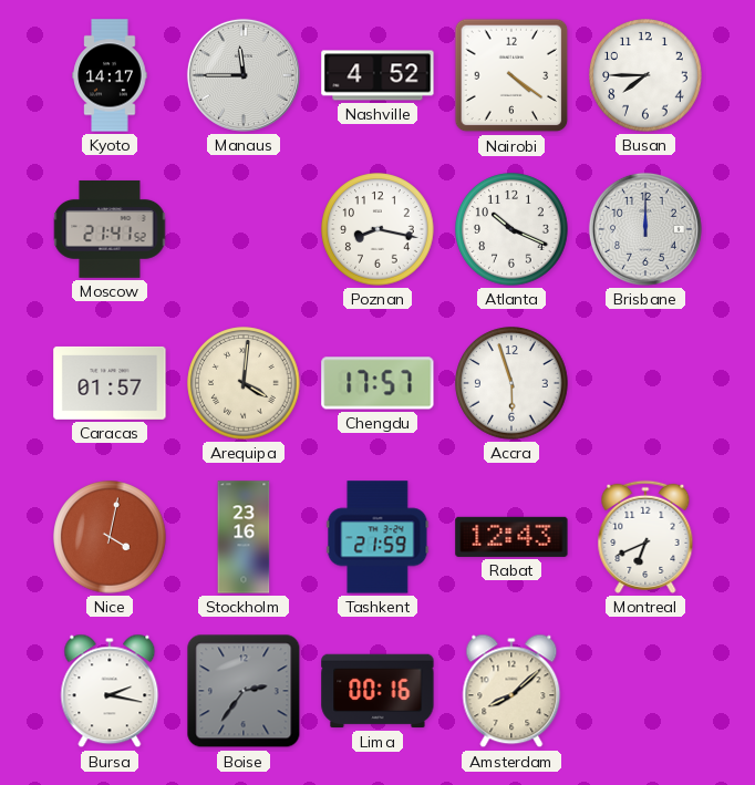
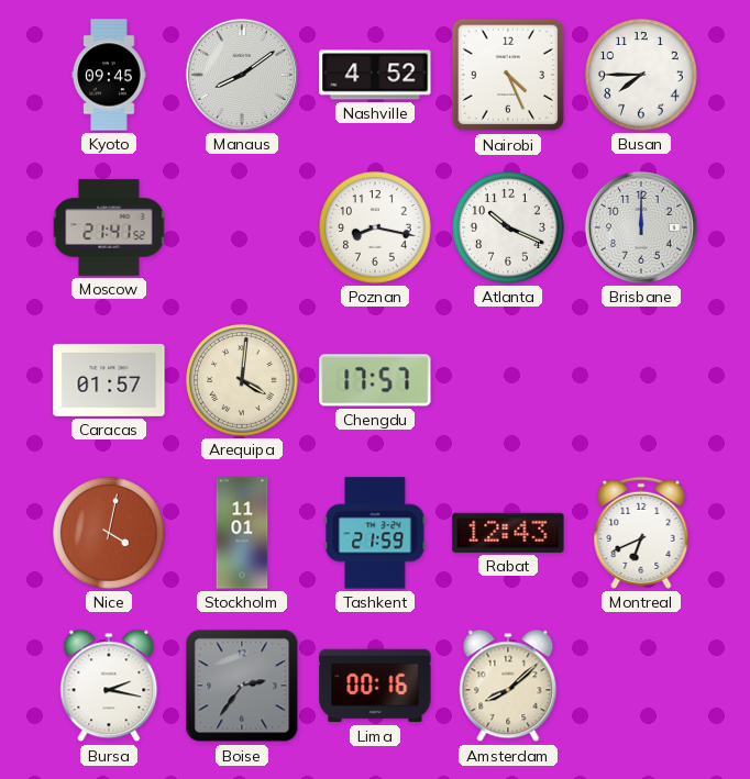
Kyoto: 14:17 -> 09:45
Manaus: 11:45 -> 8:09
Nairobi: 4:21 -> 4:26
Accra: 5:57 -> none
Stockholm: 23:16 -> 11:01
